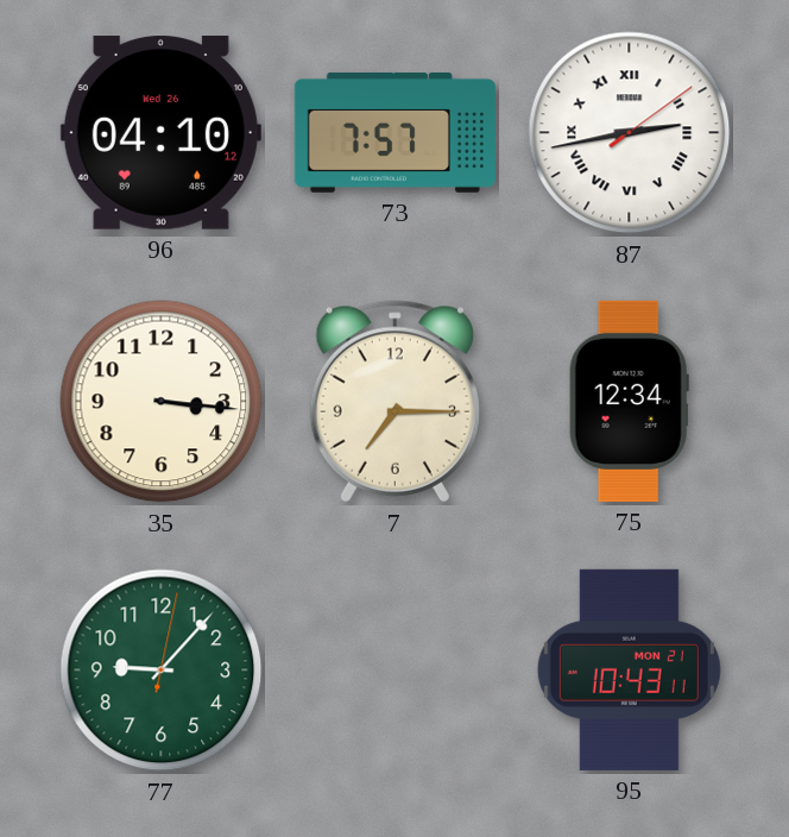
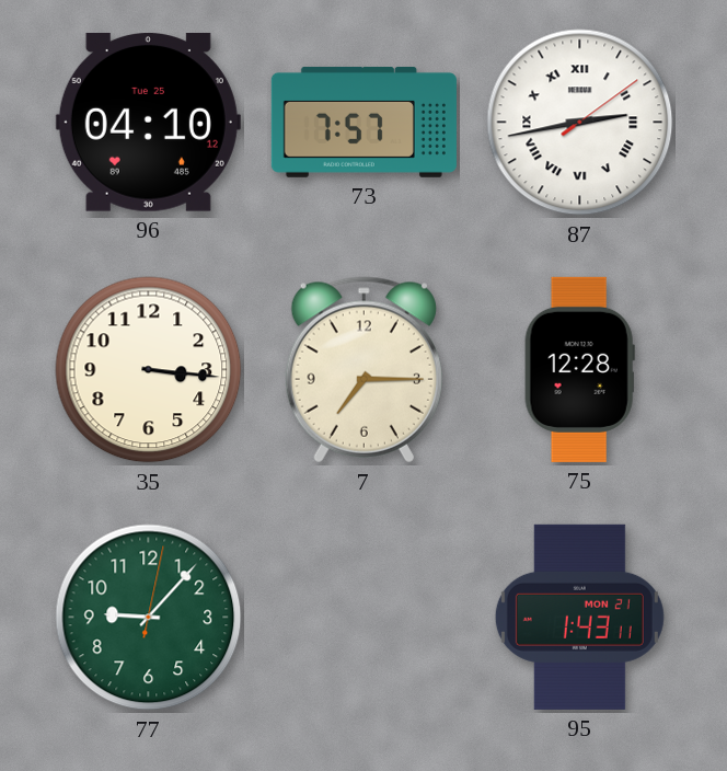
96 date: Wed 26 -> Tue 25
75: 12:34 -> 12:28
95: 10:43 -> 1:43
